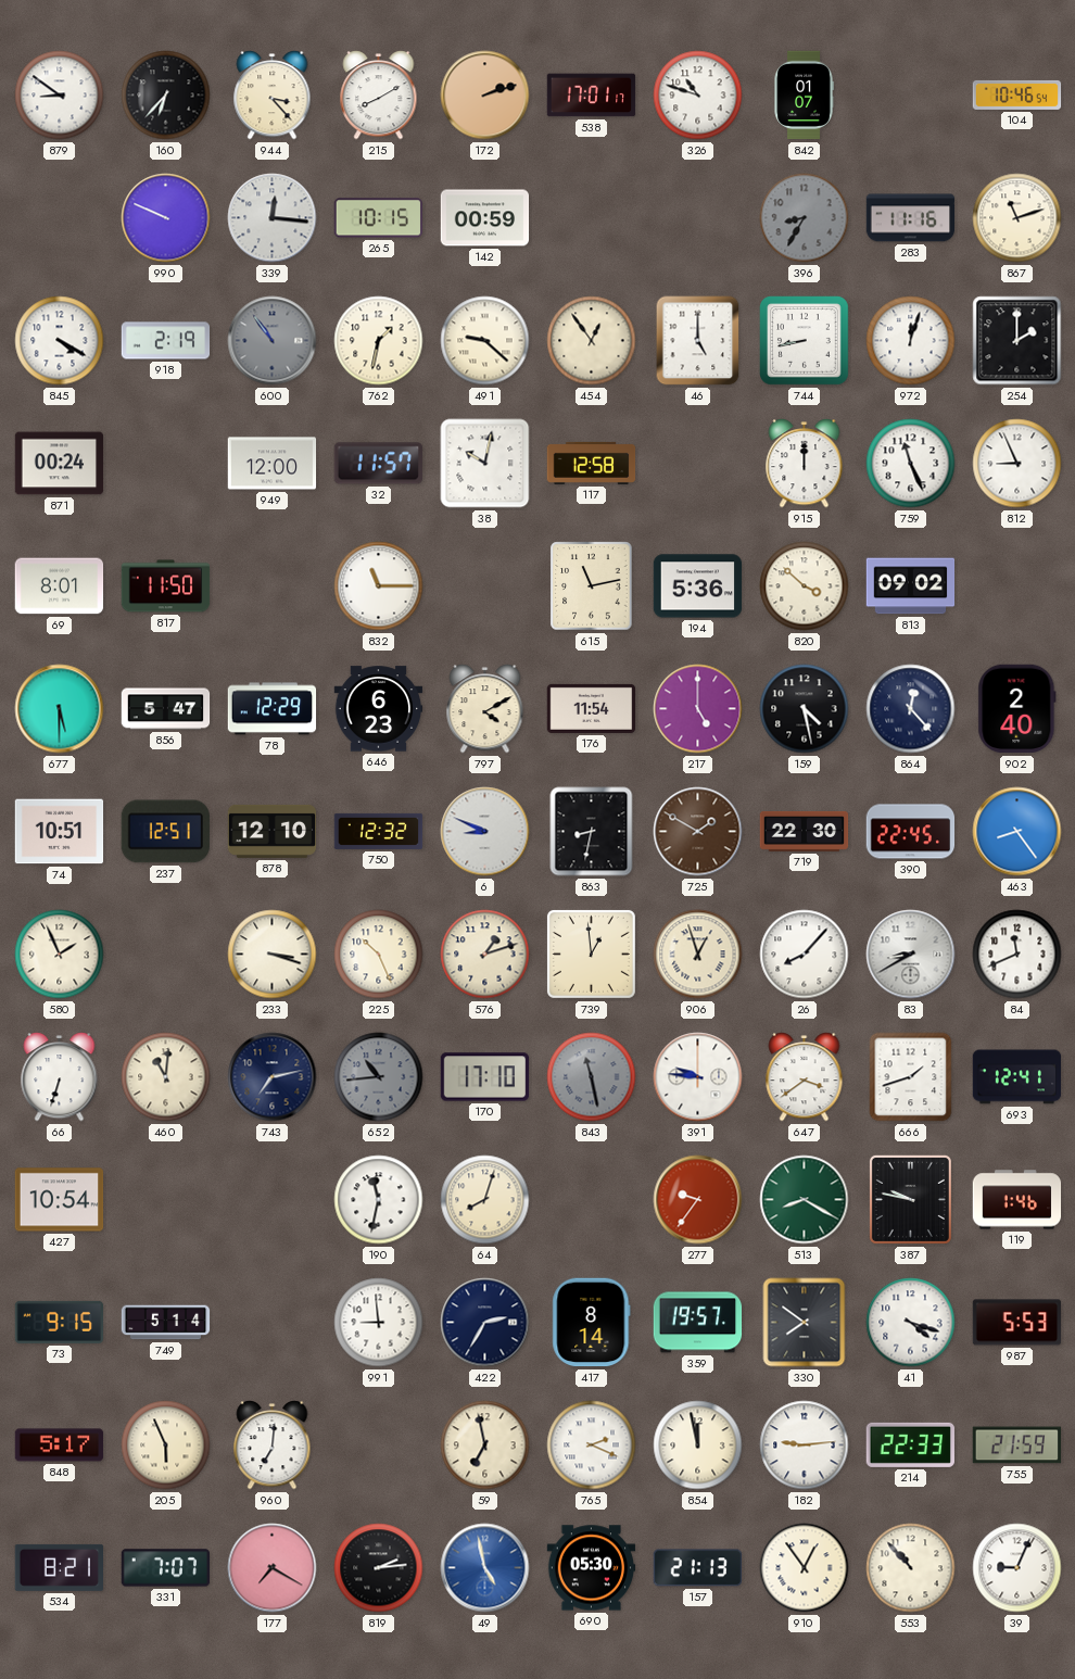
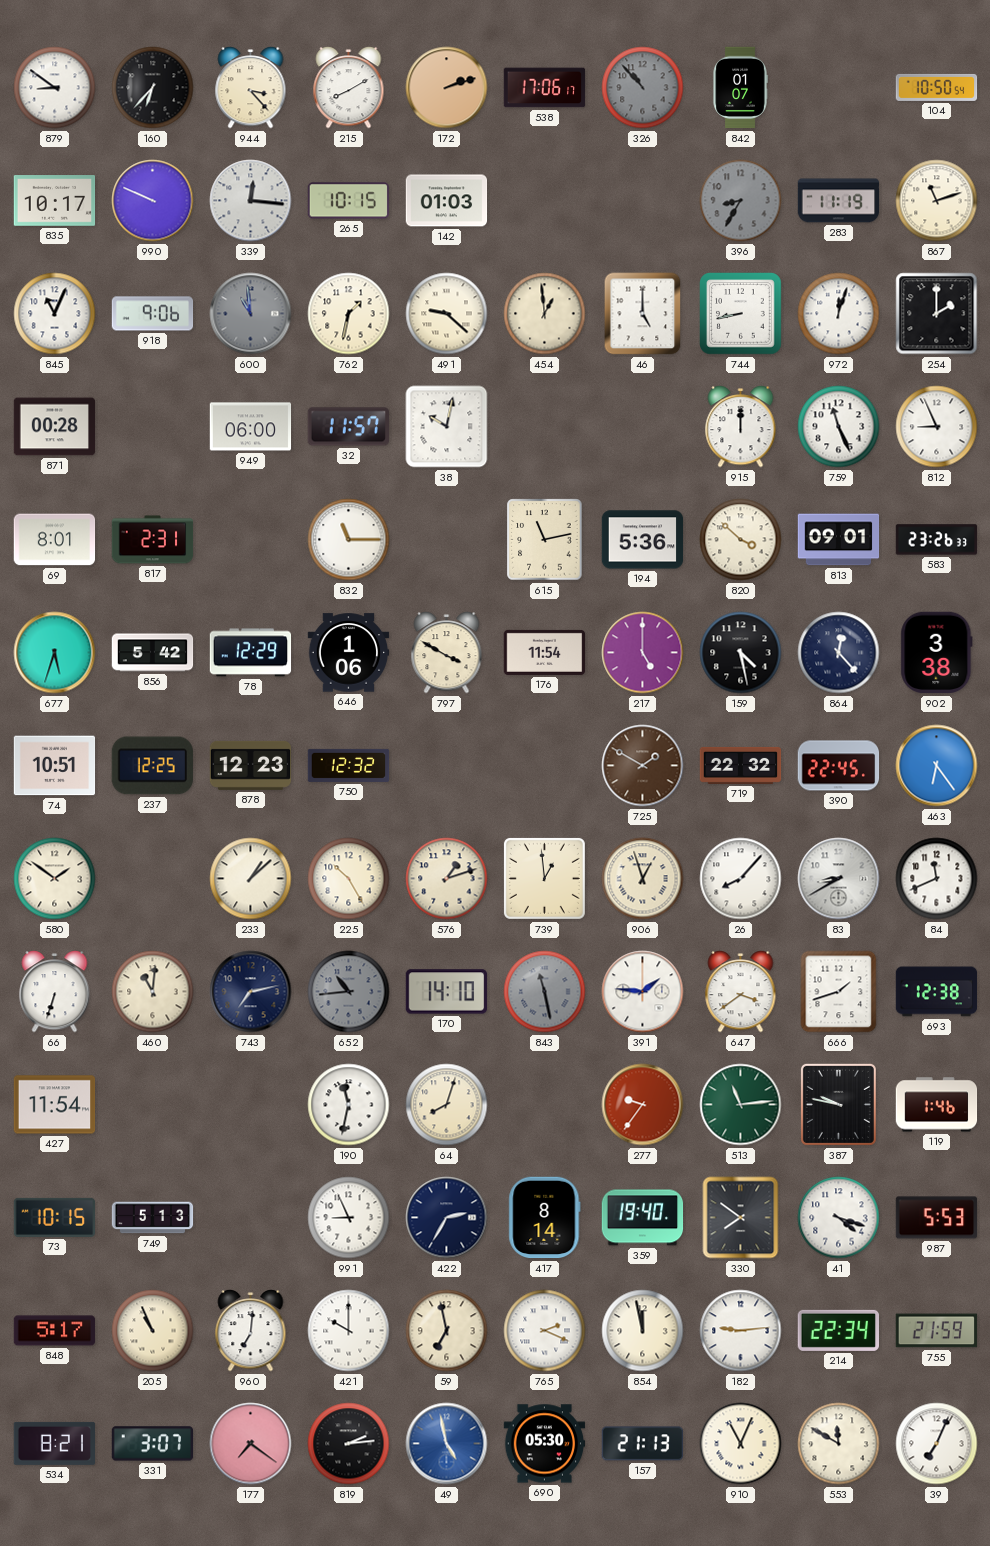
538: 17:01 -> 17:06
326: 10:48 -> 10:53
326 dial: white -> grey
104: 10:46 -> 10:50
835: none -> 10:17
142: 00:59 -> 01:03
283: 11:16 -> 11:19
845: 4:20 -> 11:04
918: 2:19 -> 9:06
600: 10:54 -> 10:59
454: 12:54 -> 12:59
871: 00:24 -> 00:28
949: 12:00 -> 06:00
117: 12:58 -> none
817: 11:50 -> 2:31
813: 09:02 -> 09:01
583: none -> 23:26
677: 5:30 -> 5:33
856: 5:47 -> 5:42
646: 6:23 -> 1:06
797: 4:10 -> 3:50
902: 2:40 -> 3:38
237: 12:51 -> 12:25
878: 12:10 -> 12:23
6: 8:49 -> none
863: 8:32 -> none
719: 22:30 -> 22:32
463: 8:24 -> 6:24
580: 1:56 -> 1:51
233: 3:18 -> 1:08
225: 10:26 -> 10:25
170: 17:10 -> 14:10
391: 9:46 -> 1:46
693: 12:41 -> 12:38
427: 10:54 -> 11:54
513: 8:20 -> 11:14
73: 9:15 -> 10:15
749: 5:14 -> 5:13
991: 8:59 -> 8:56
359: 19:57 -> 19:40
205: 5:56 -> 10:56
421: none -> 10:00
214: 22:33 -> 22:34
331: 7:07 -> 3:07
177: 7:20 -> 7:21
910: 12:54 -> 11:04
553: 10:53 -> 11:50
39: 9:04 -> 7:04
